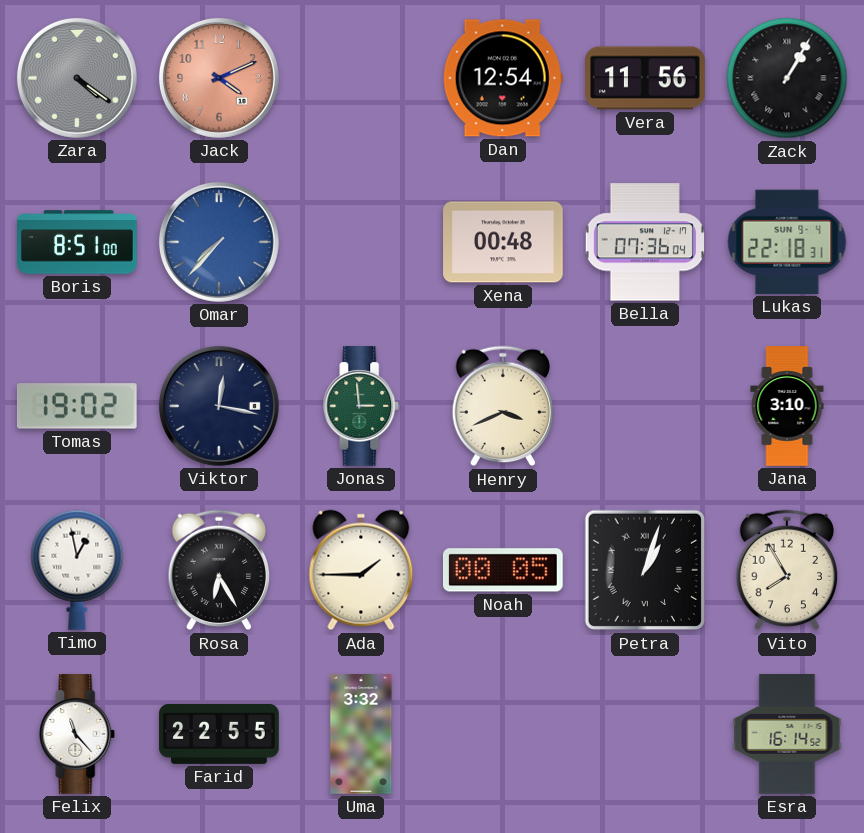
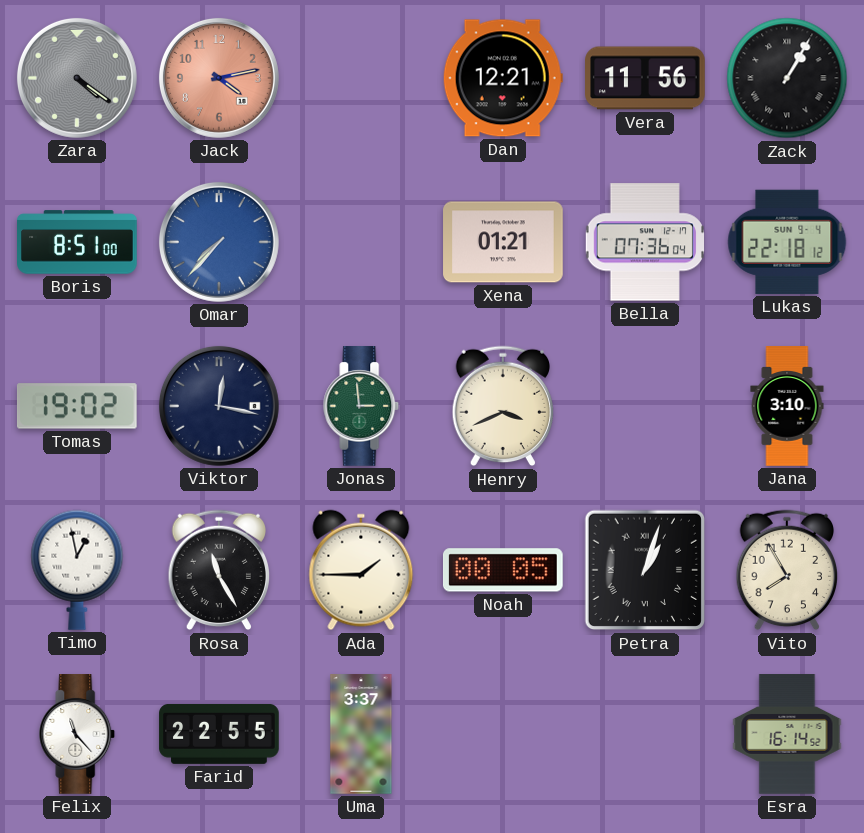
Jack: 4:11 -> 4:13
Dan: 12:54 -> 12:21
Xena: 00:48 -> 01:21
Lukas: 22:18:31 -> 22:18:12
Rosa: 6:25 -> 11:25
Uma: 3:32 -> 3:37
